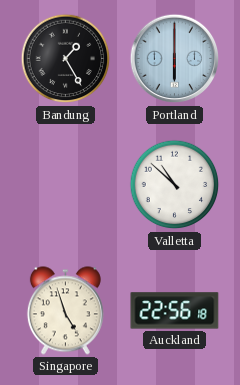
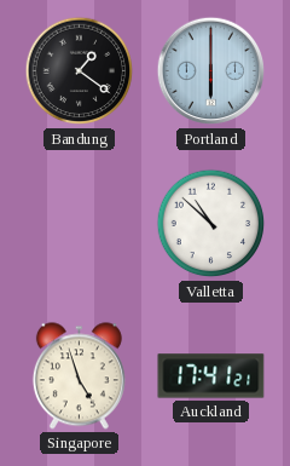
Bandung: 1:25 -> 1:21
Auckland: 22:56 -> 17:41
